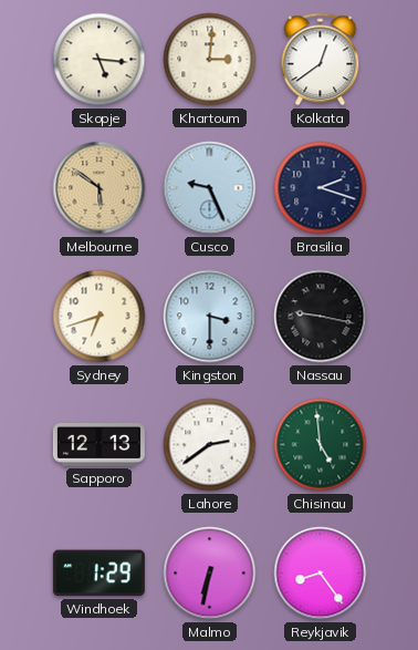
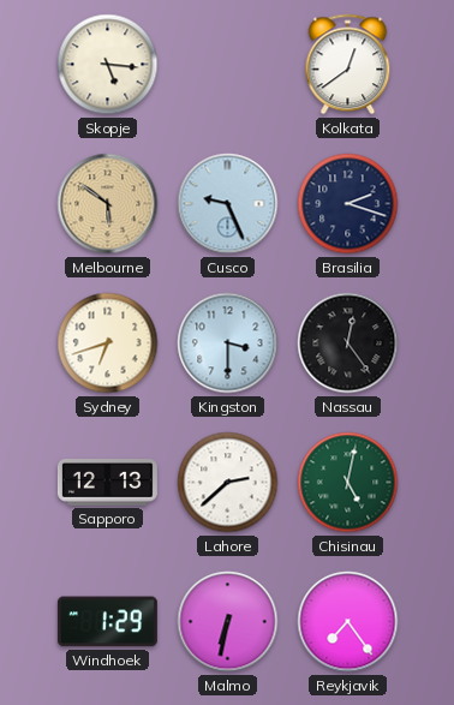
Khartoum: 3:01 -> none
Nassau: 9:17 -> 12:24
Lahore: 2:39 -> 2:38
Chisinau: 4:59 -> 5:02
Reykjavik: 8:24 -> 7:24
